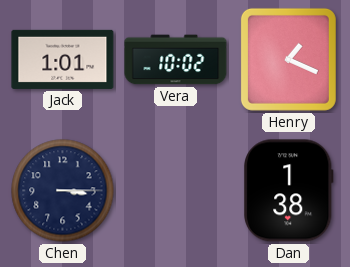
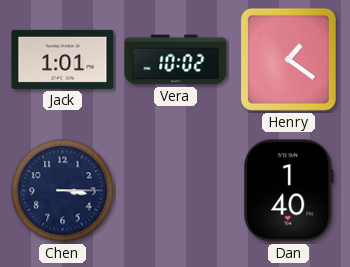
Henry: 1:19 -> 1:21
Dan: 1:38 -> 1:40
